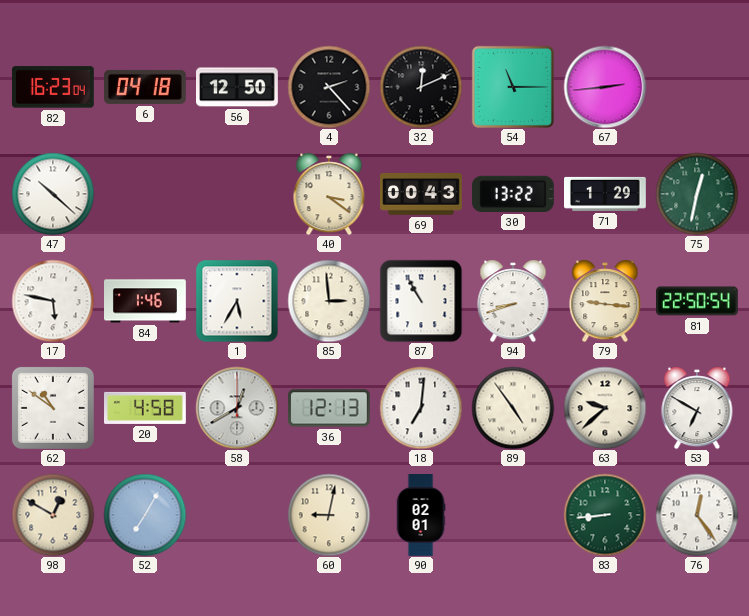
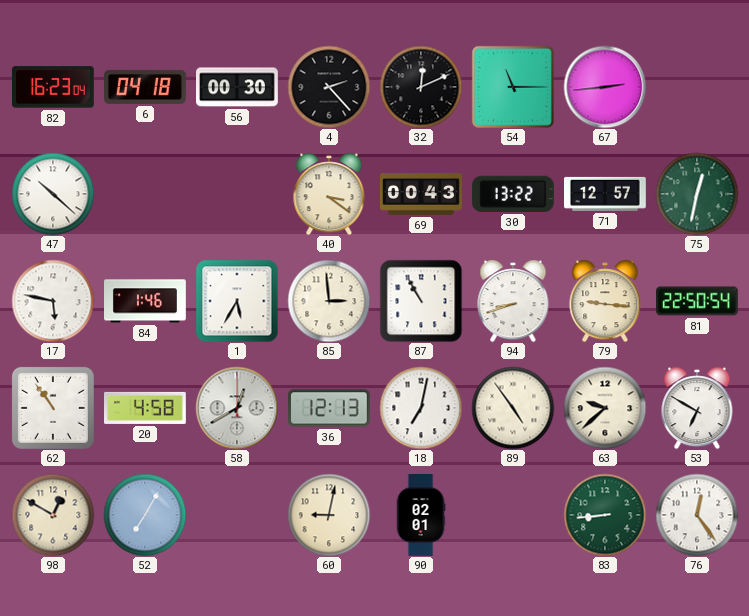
56: 12:50 -> 00:30
71: 1:29 -> 12:57
62: 10:51 -> 10:54
18: 7:01 -> 7:02
